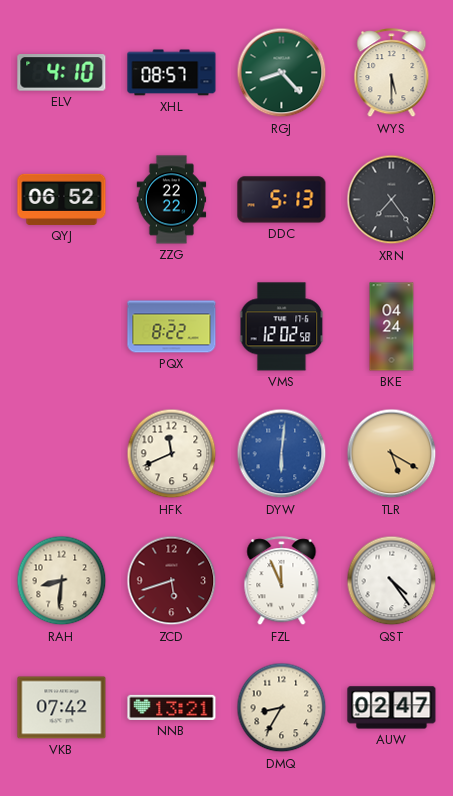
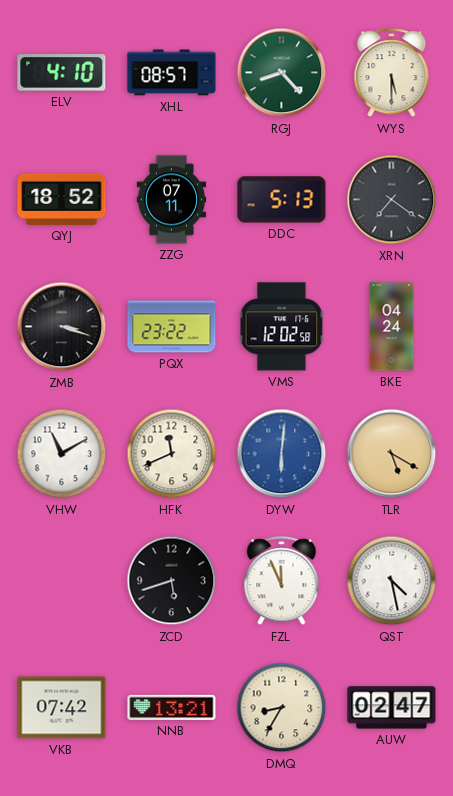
QYJ: 06:52 -> 18:52
ZZG: 22:22 -> 07:11
XRN: 7:24 -> 7:21
ZMB: none -> 3:18
PQX: 8:22 -> 23:22
VHW: none -> 11:10
RAH: 8:31 -> none
ZCD dial: burgundy -> black
QST: 4:24 -> 4:28
